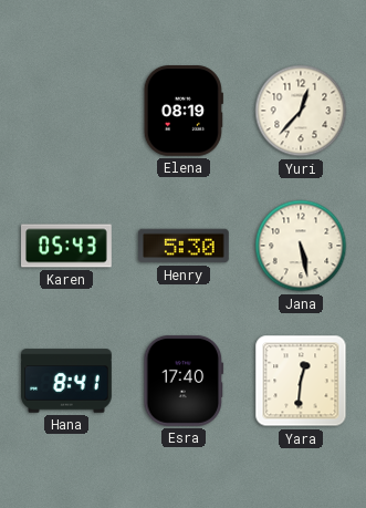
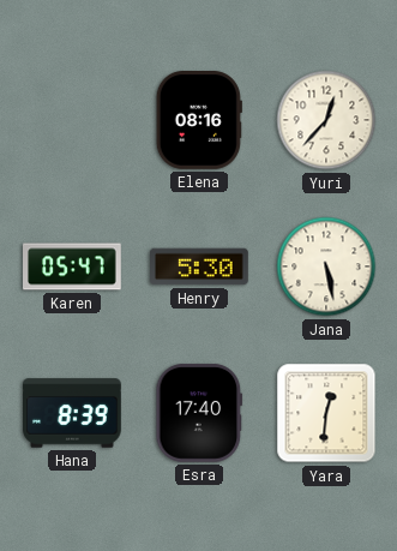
Elena: 08:19 -> 08:16
Karen: 05:43 -> 05:47
Hana: 8:41 -> 8:39
